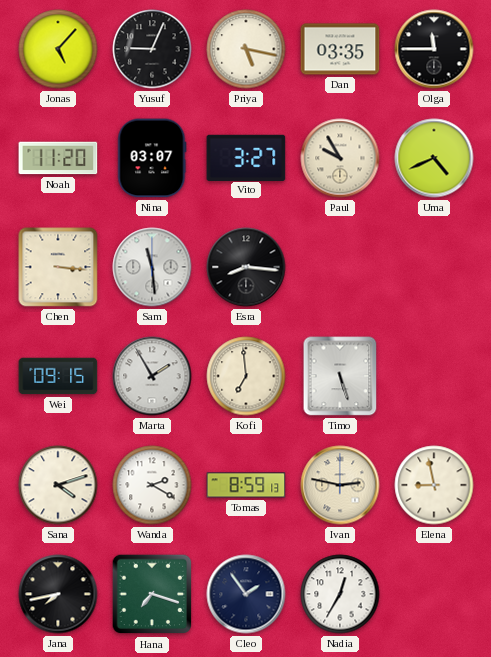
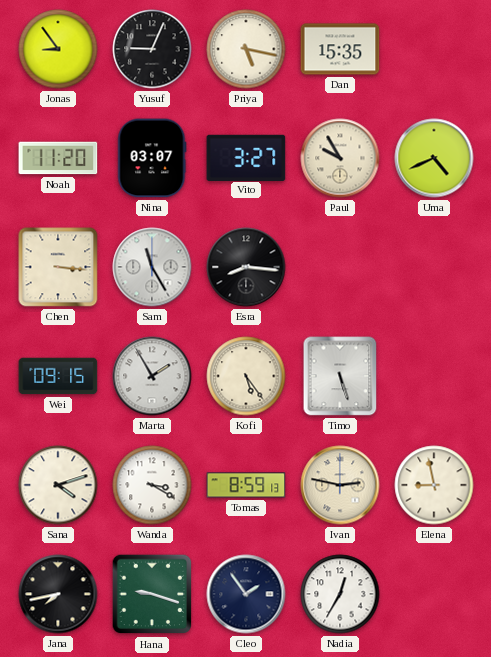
Jonas: 5:07 -> 8:54
Dan: 03:35 -> 15:35
Olga: 11:45 -> none
Sam: 11:29 -> 11:25
Kofi: 6:59 -> 5:24
Wanda: 2:20 -> 3:20
Hana: 7:18 -> 9:18
